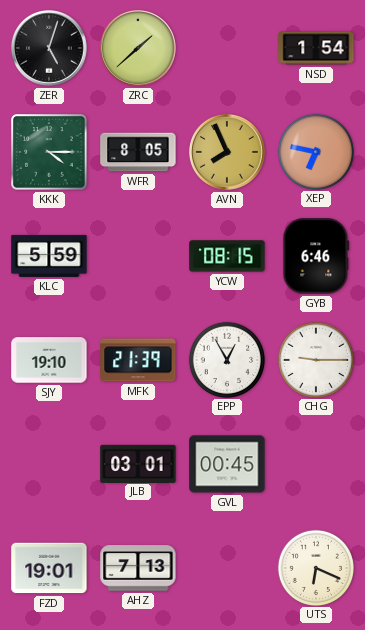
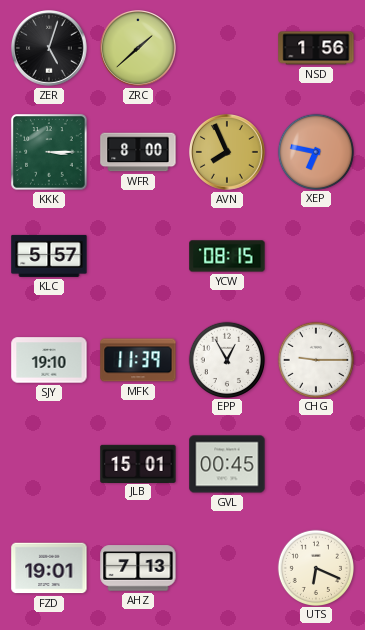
NSD: 1:54 -> 1:56
KKK: 4:15 -> 3:15
WFR: 8:05 -> 8:00
KLC: 5:59 -> 5:57
GYB: 6:46 -> none
MFK: 21:39 -> 11:39
JLB: 03:01 -> 15:01
